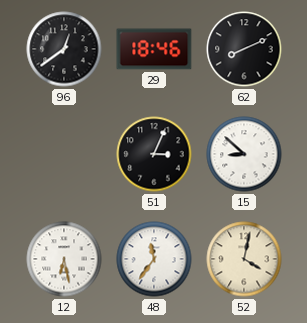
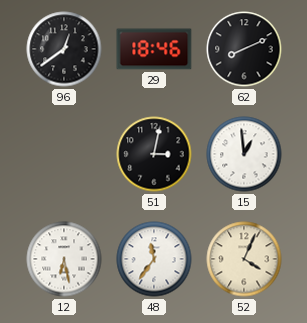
51: 3:04 -> 3:02
15: 8:52 -> 12:59
52: 4:02 -> 4:04
